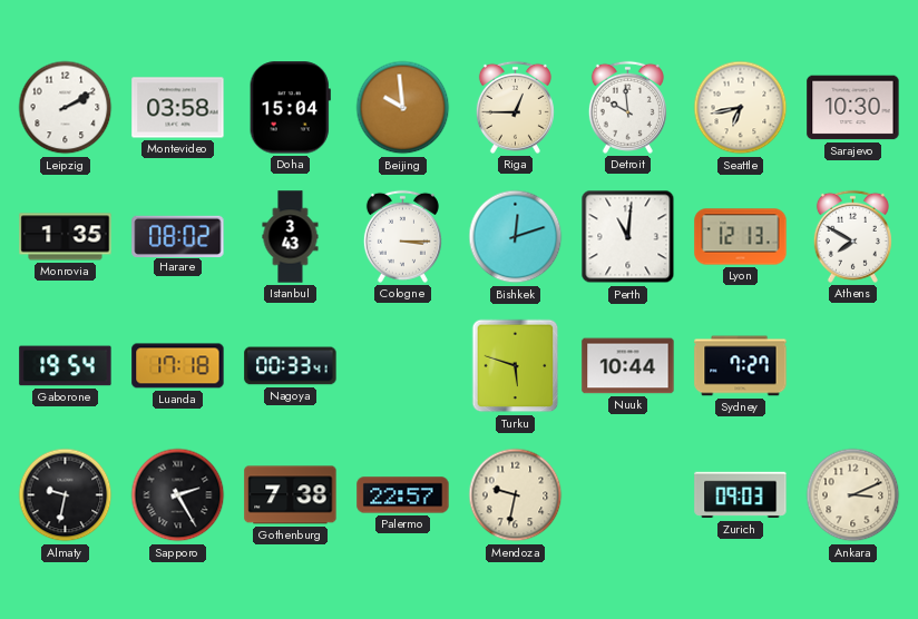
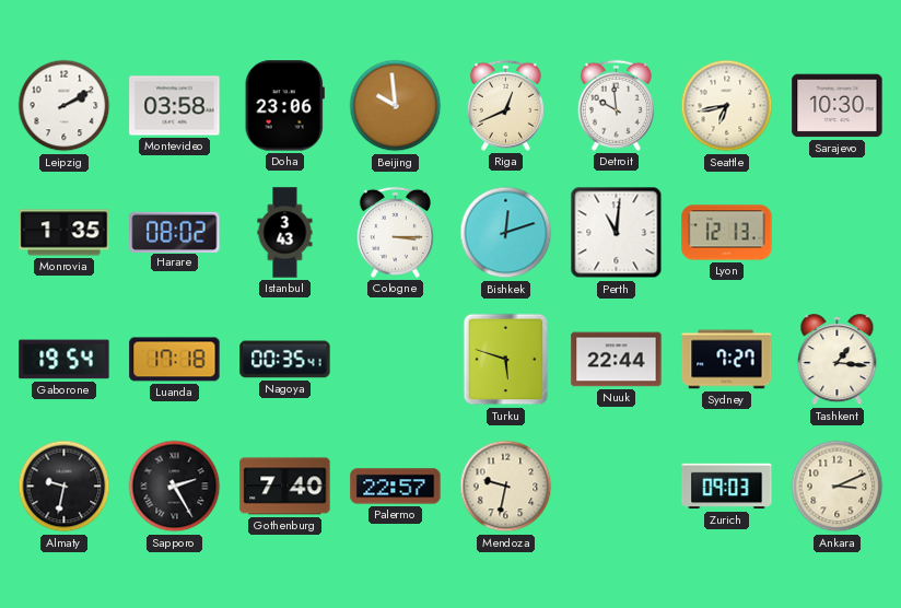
Doha: 15:04 -> 23:06
Riga: 12:45 -> 12:41
Athens: 7:50 -> none
Nagoya: 00:33 -> 00:35
Nuuk: 10:44 -> 22:44
Tashkent: none -> 1:16
Gothenburg: 7:38 -> 7:40
